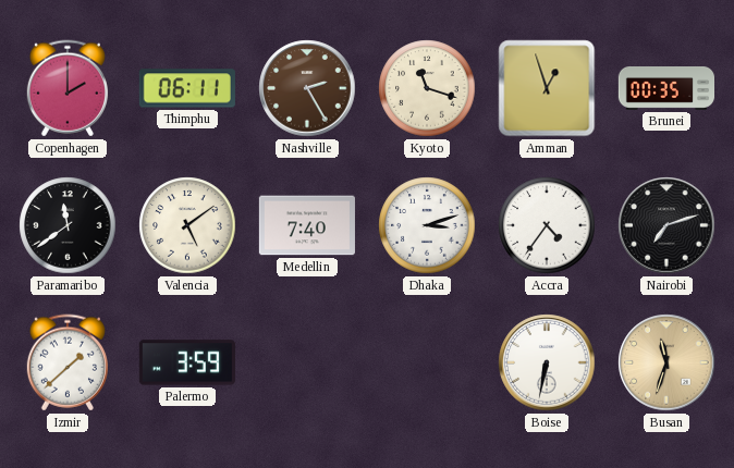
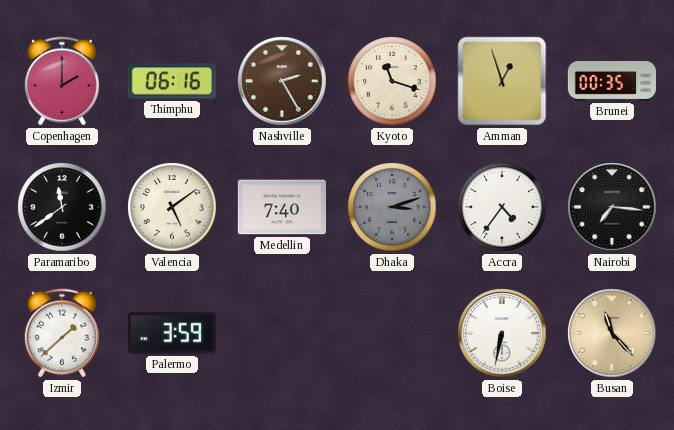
Thimphu: 06:11 -> 06:16
Dhaka dial: white -> grey
Nairobi: 7:12 -> 7:16
Busan: 11:33 -> 11:23
